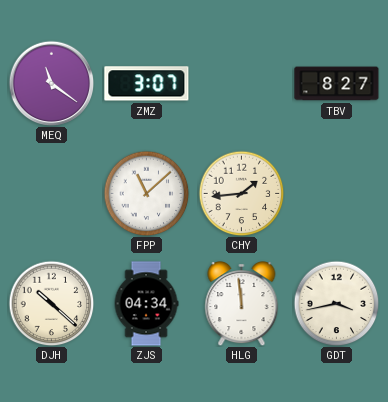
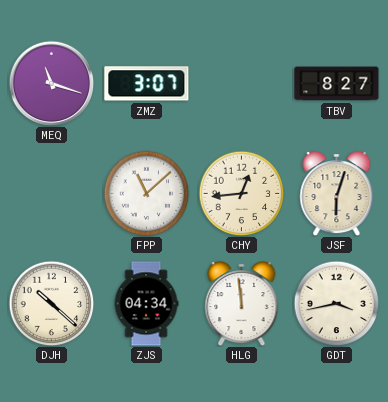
MEQ: 11:21 -> 11:18
CHY: 1:44 -> 12:44
JSF: none -> 6:03
